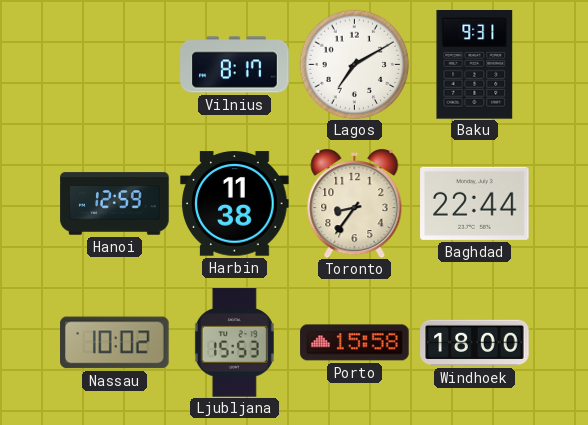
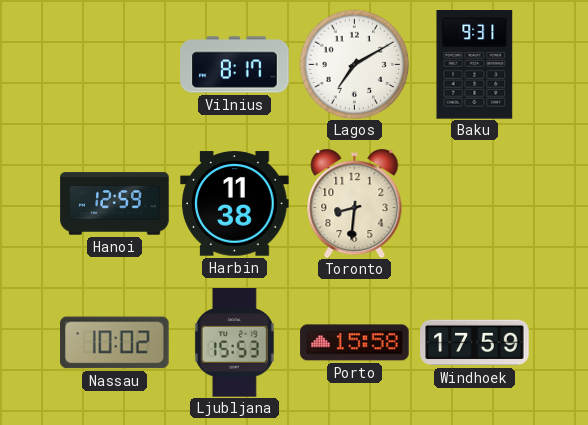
Toronto: 8:36 -> 8:31
Baghdad: 22:44 -> none
Windhoek: 18:00 -> 17:59
